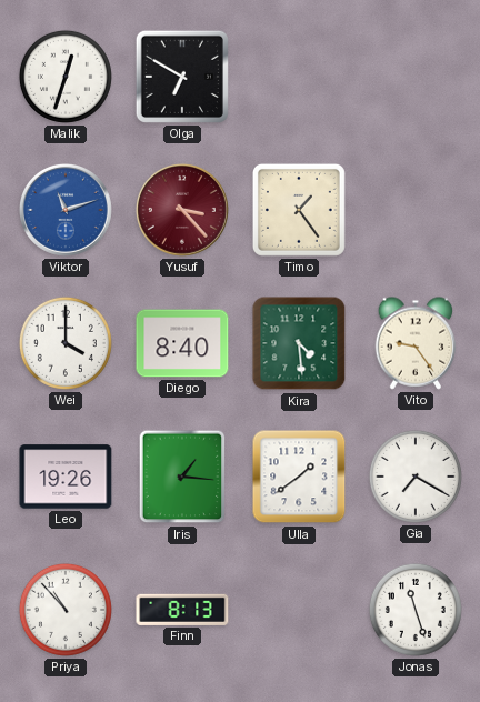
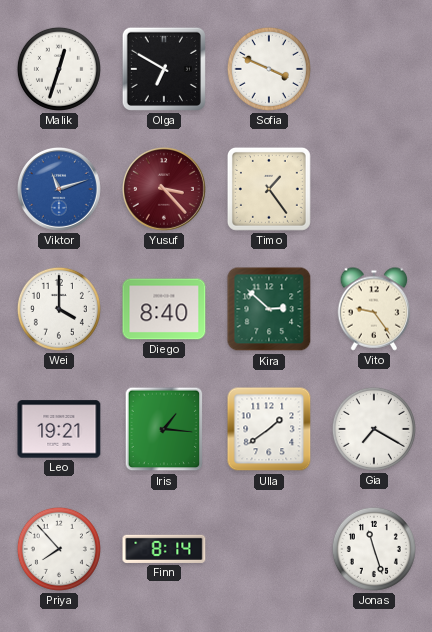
Sofia: none -> 3:49
Kira: 4:29 -> 2:52
Leo: 19:26 -> 19:21
Priya: 10:53 -> 7:53
Finn: 8:13 -> 8:14
